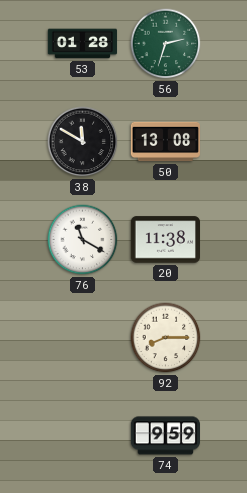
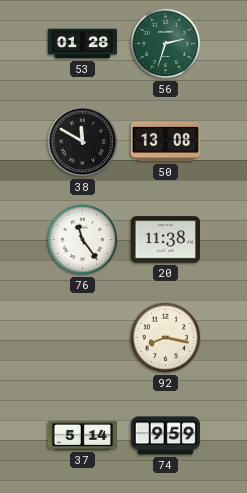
76: 11:20 -> 11:24
92: 8:15 -> 8:17
37: none -> 5:14
